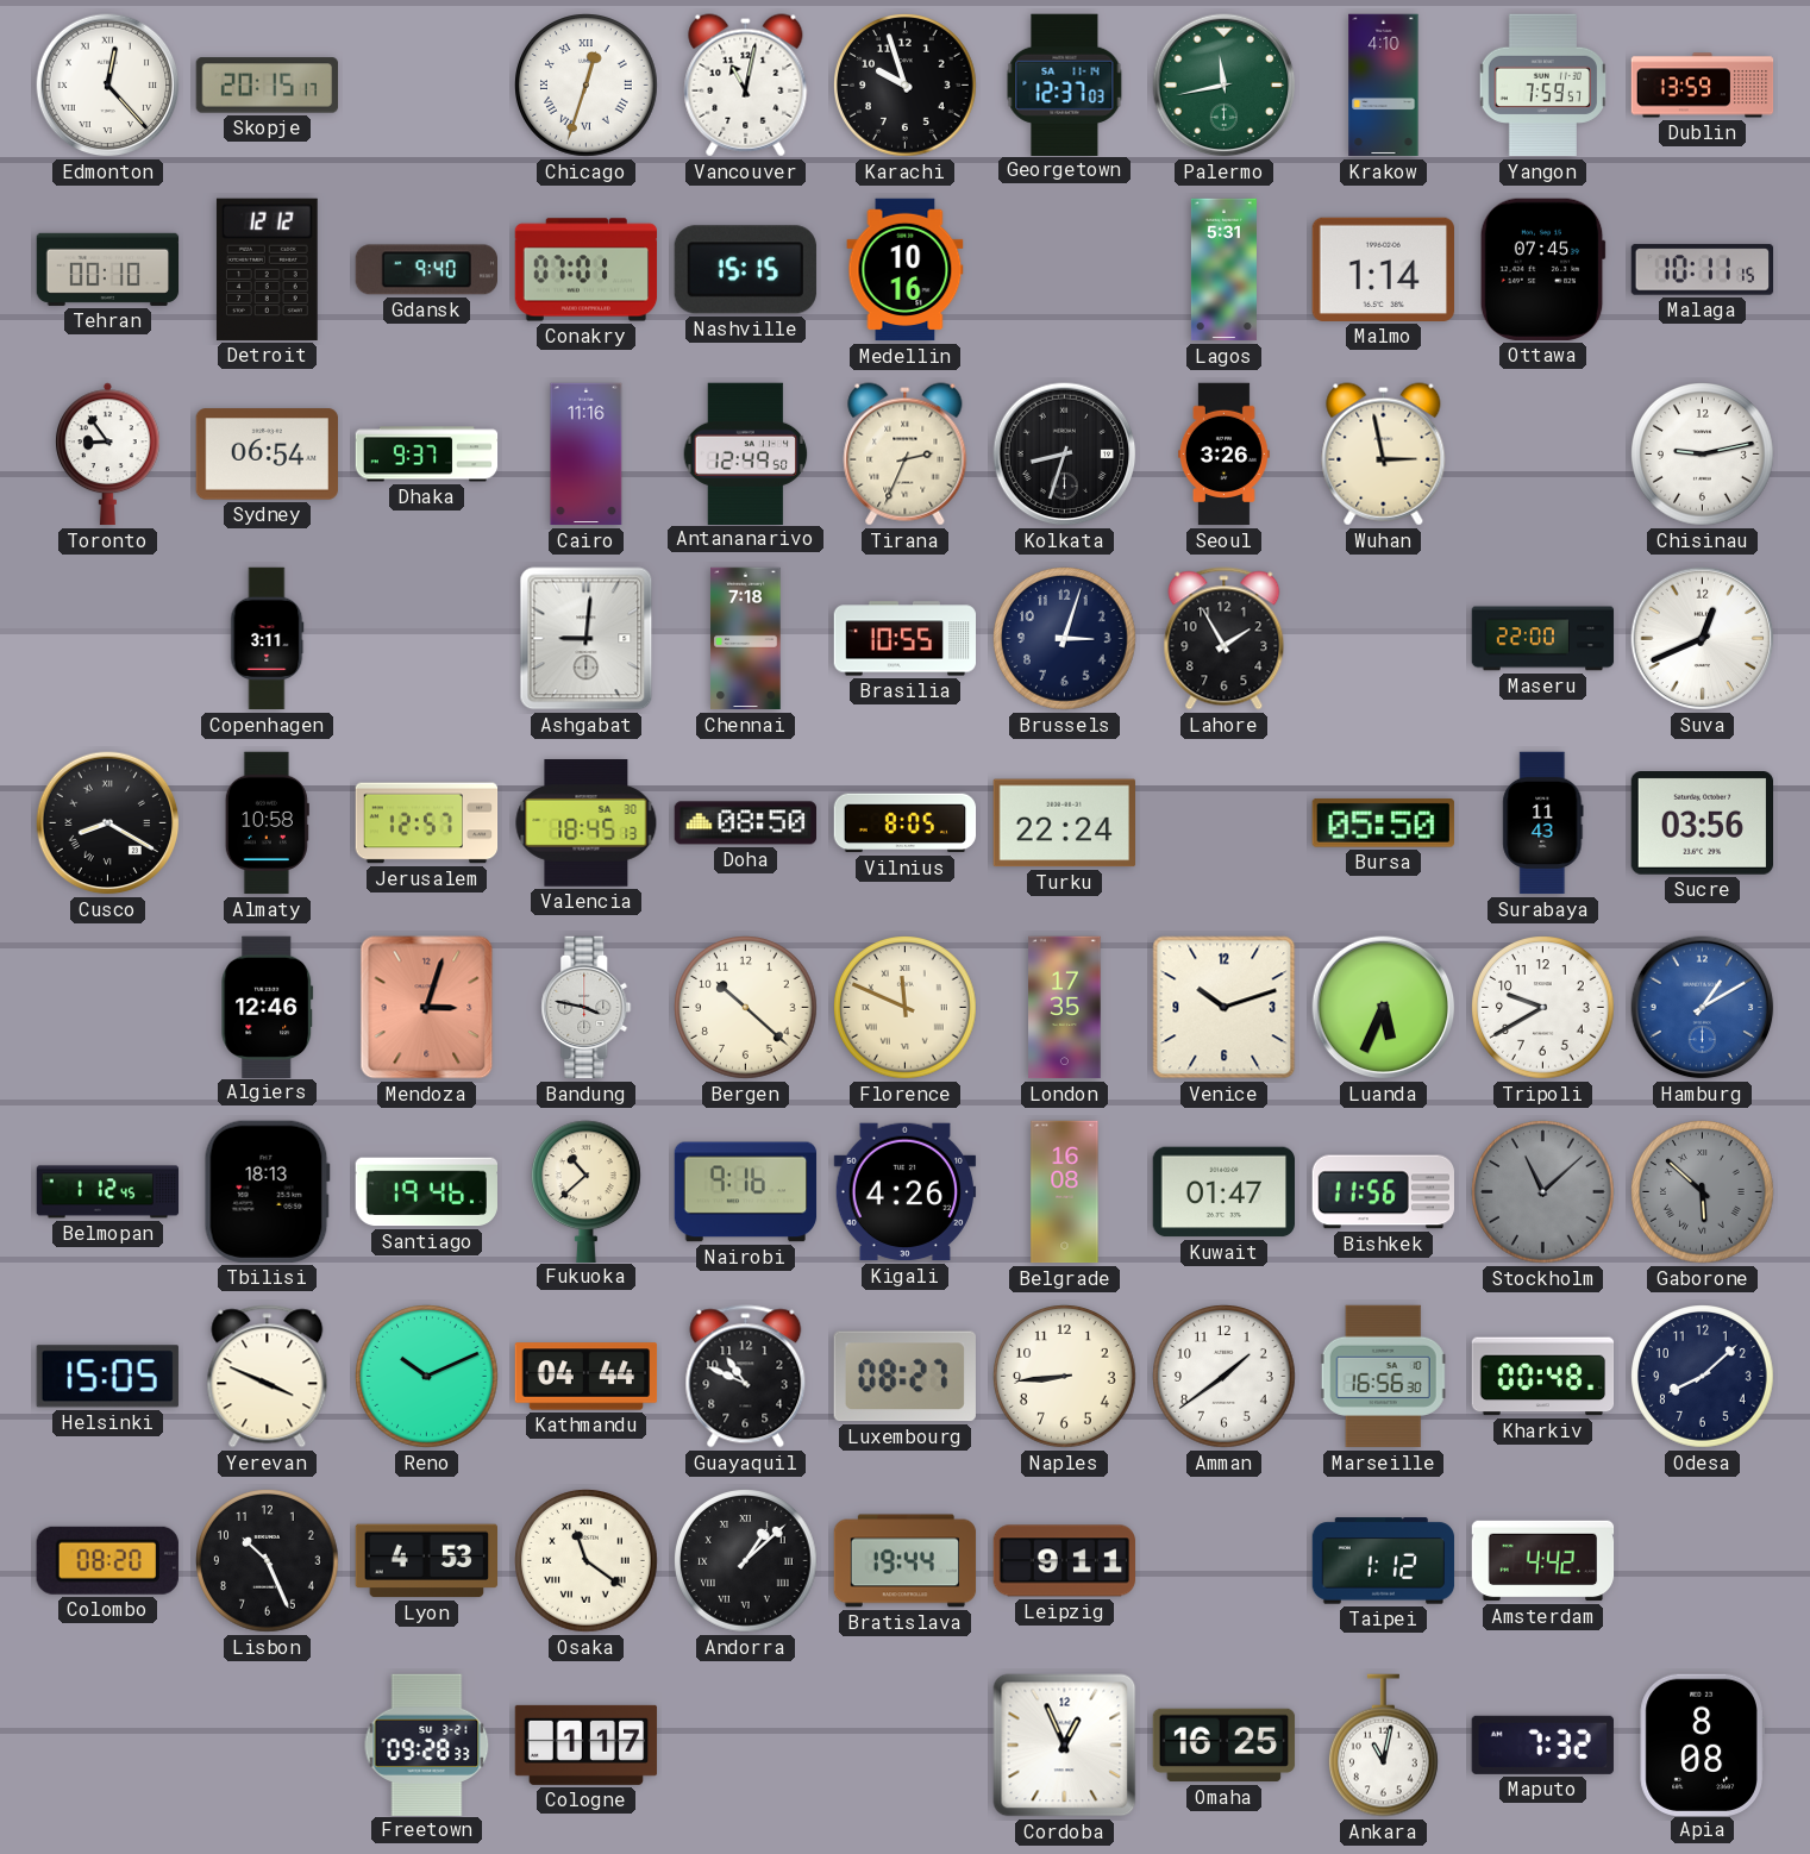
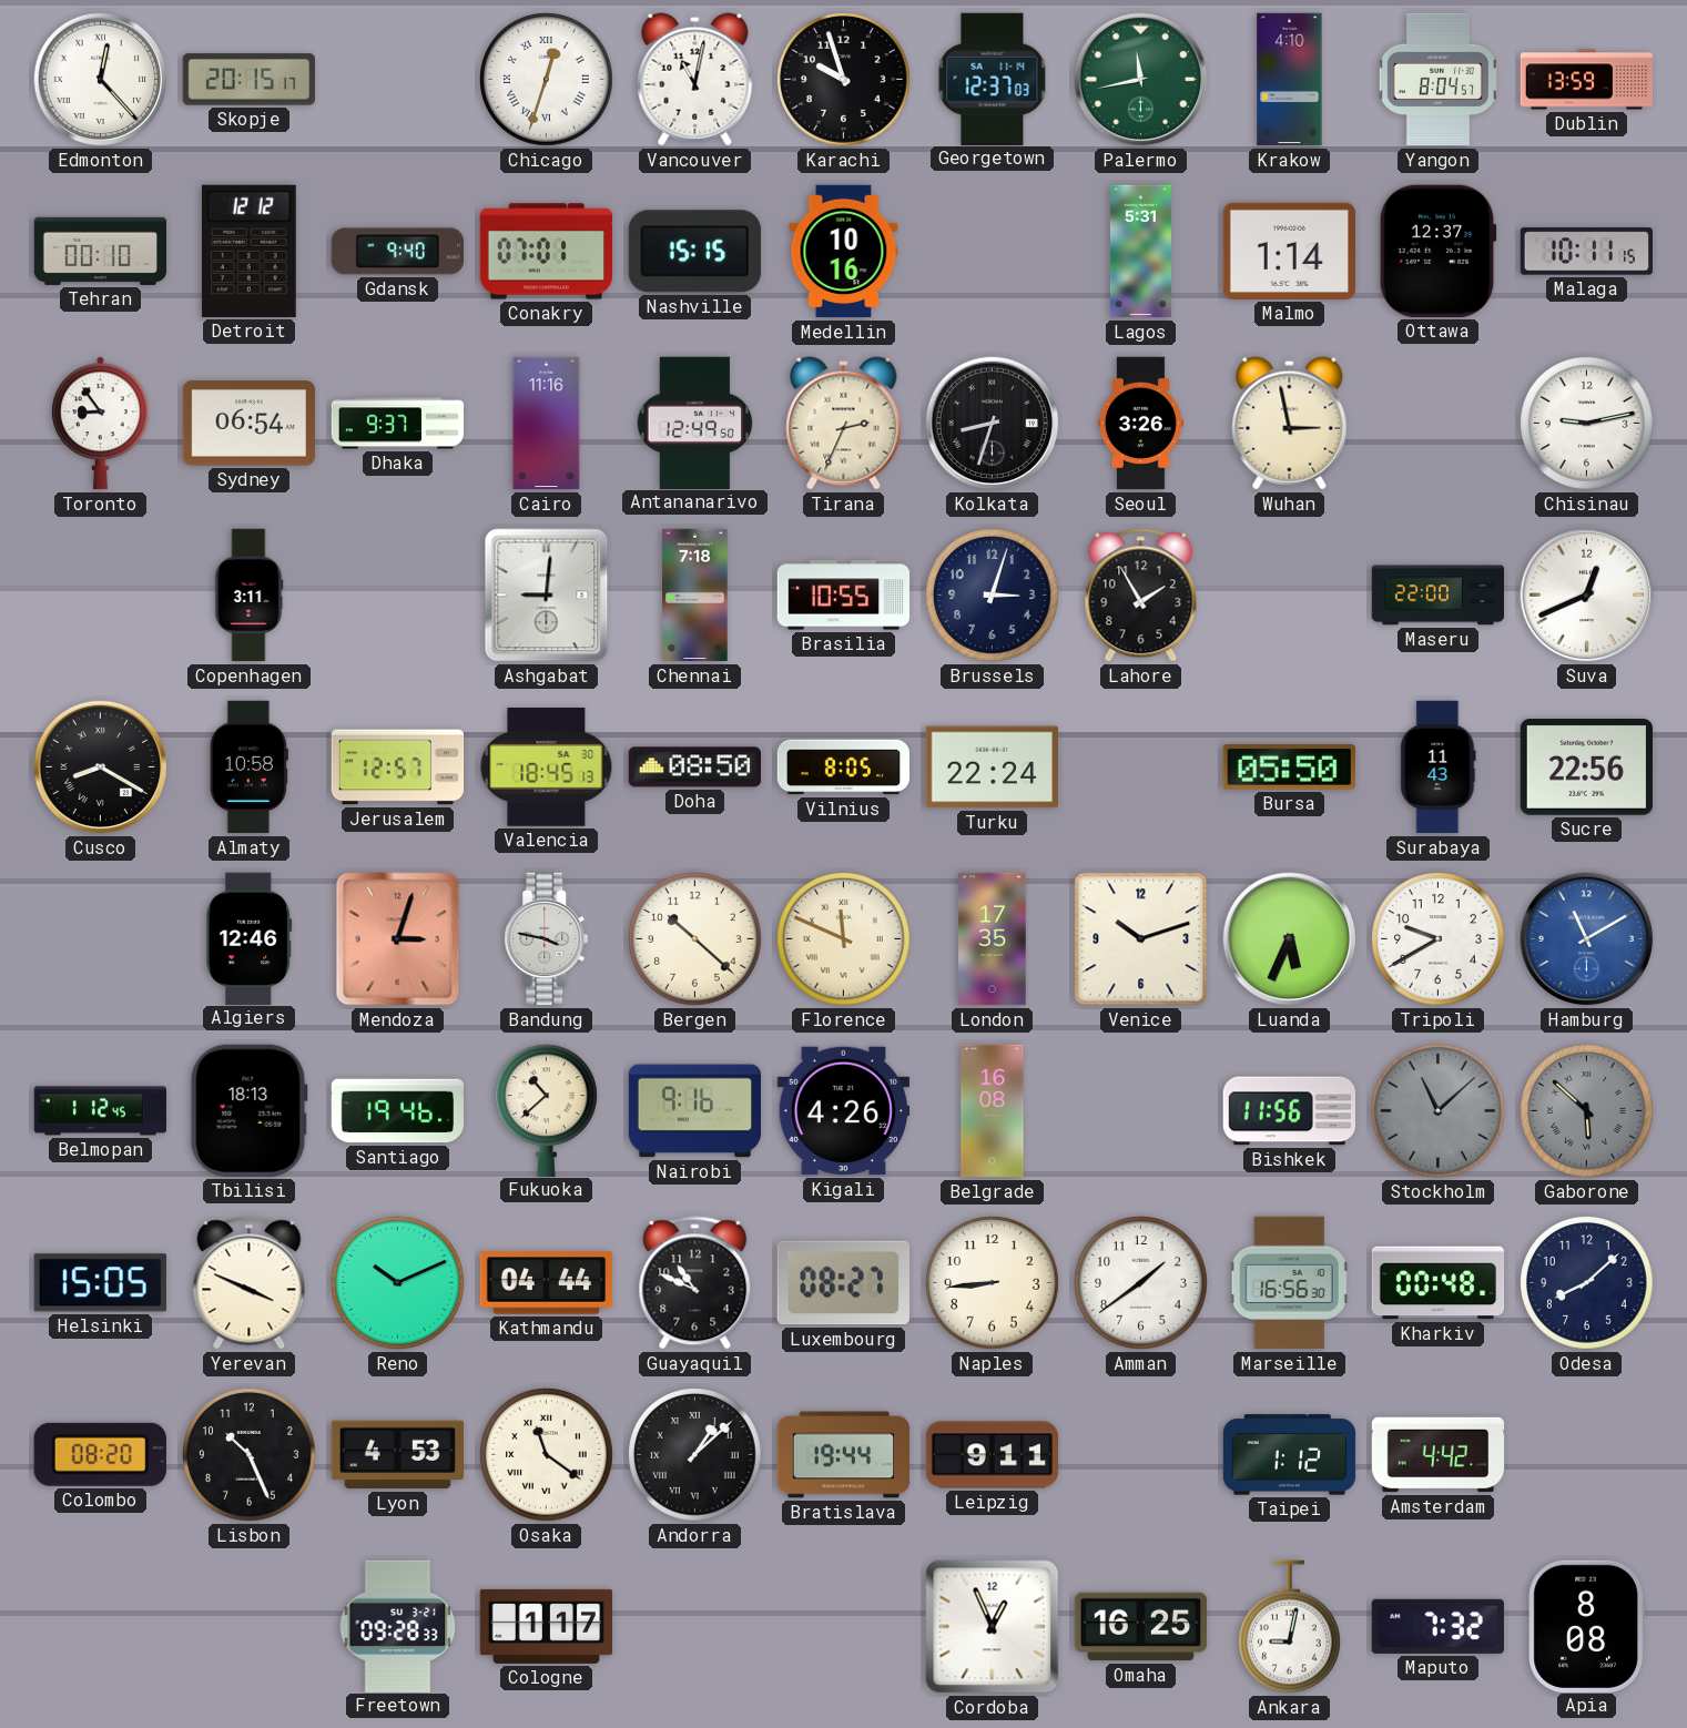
Yangon: 7:59 -> 8:04
Ottawa: 07:45 -> 12:37
Sucre: 03:56 -> 22:56
Hamburg: 1:10 -> 11:10
Kuwait: 01:47 -> none
Ankara: 11:02 -> 9:02
